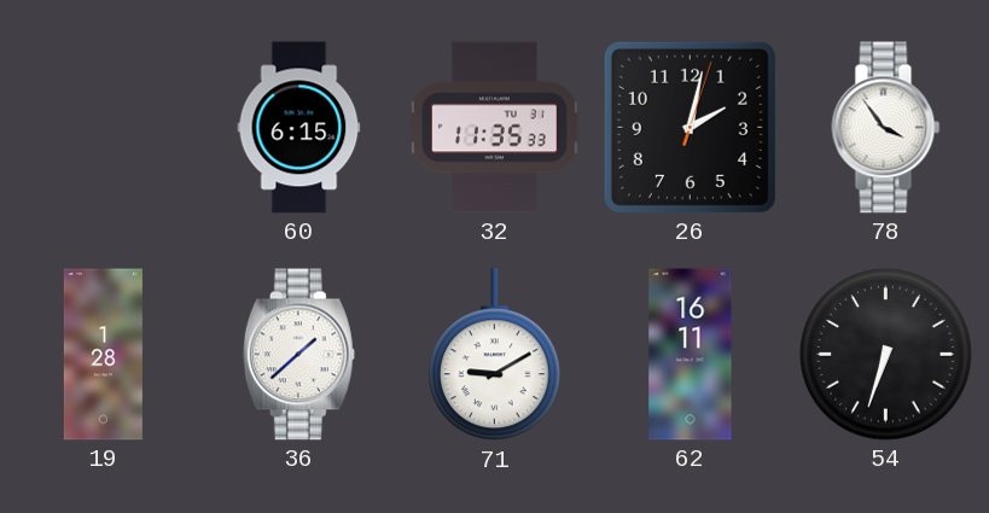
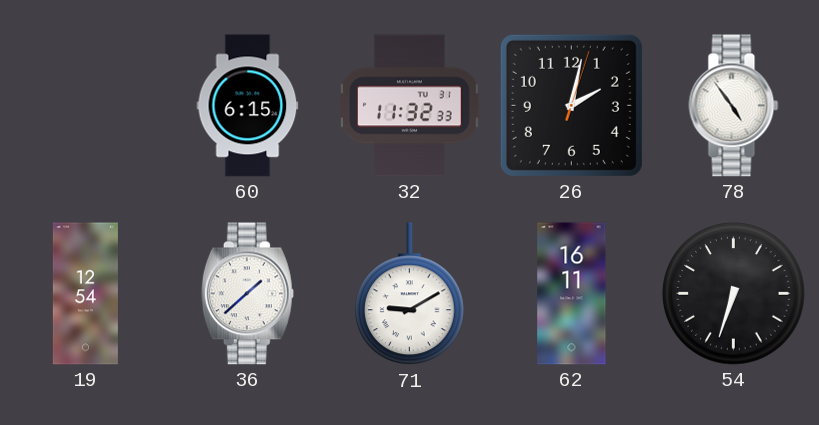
32: 11:35 -> 11:32
78: 3:54 -> 4:54
19: 1:28 -> 12:54
